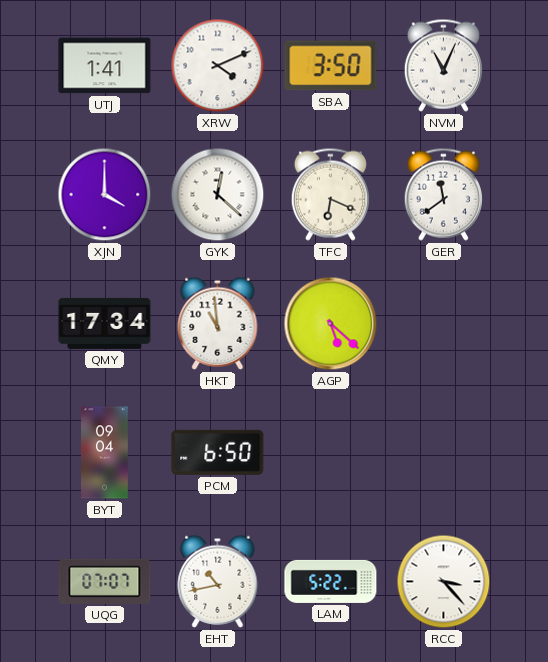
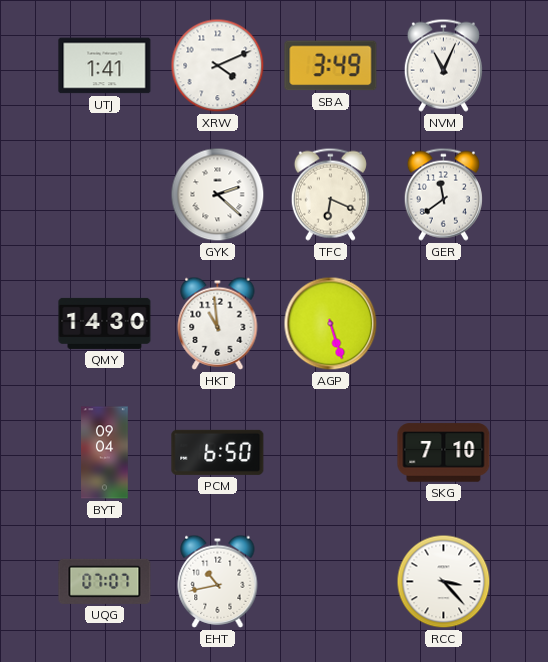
SBA: 3:50 -> 3:49
XJN: 4:00 -> none
GYK: 12:22 -> 2:22
QMY: 17:34 -> 14:30
AGP: 5:22 -> 5:27
SKG: none -> 7:10
LAM: 5:22 -> none
